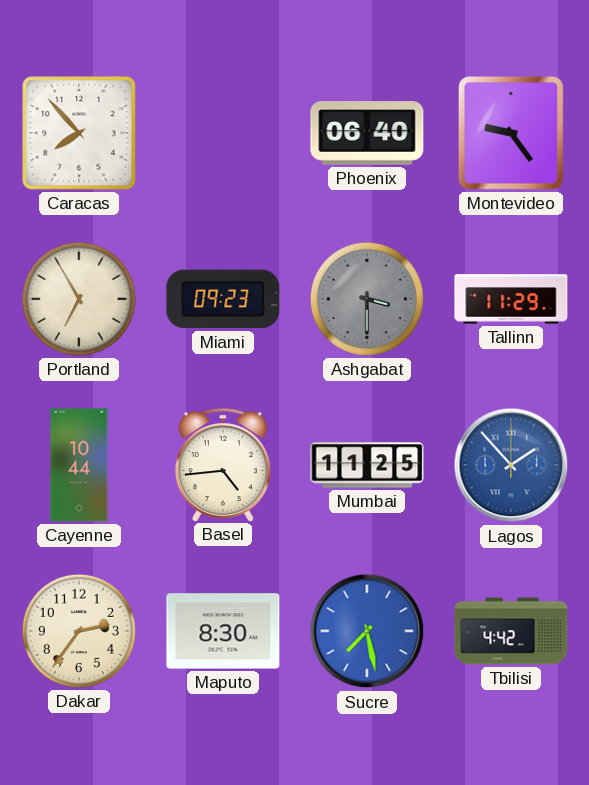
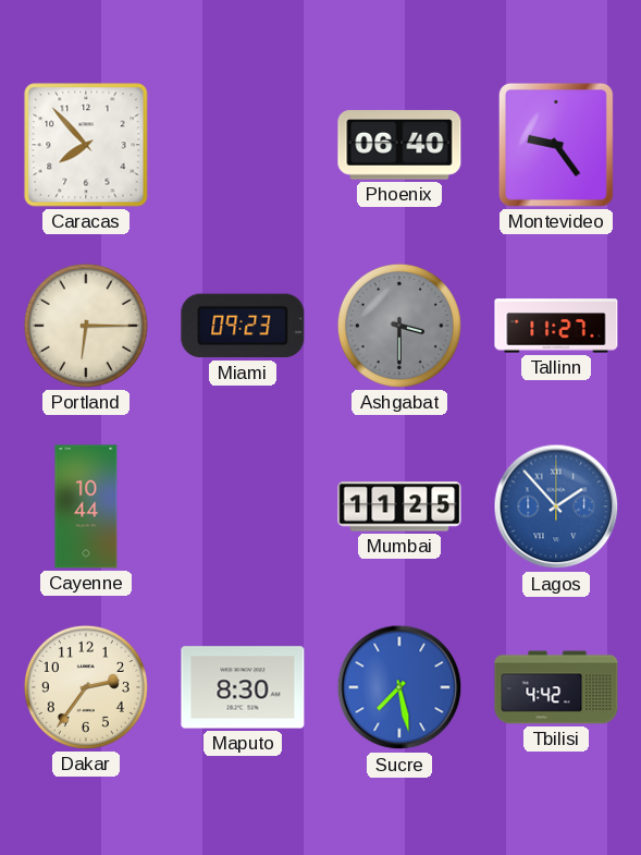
Portland: 6:55 -> 6:15
Tallinn: 11:29 -> 11:27
Basel: 4:44 -> none
